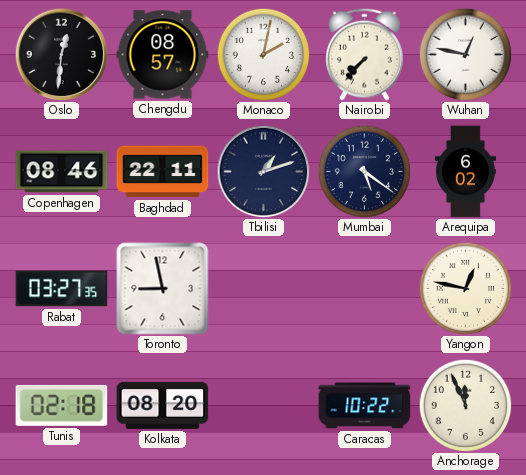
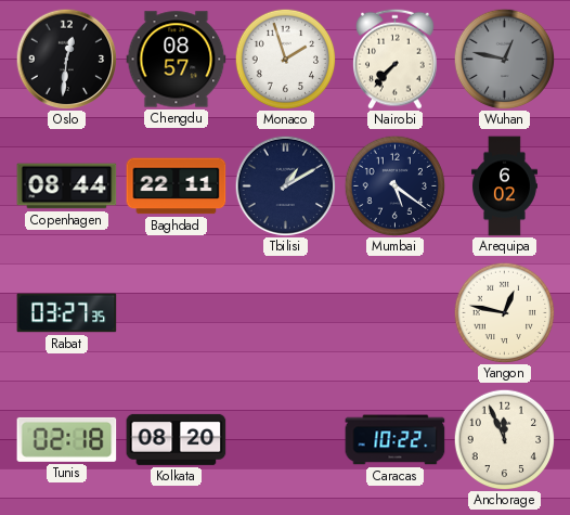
Monaco: 2:02 -> 1:57
Wuhan dial: white -> grey
Copenhagen: 08:46 -> 08:44
Tbilisi: 1:12 -> 1:10
Toronto: 8:58 -> none
